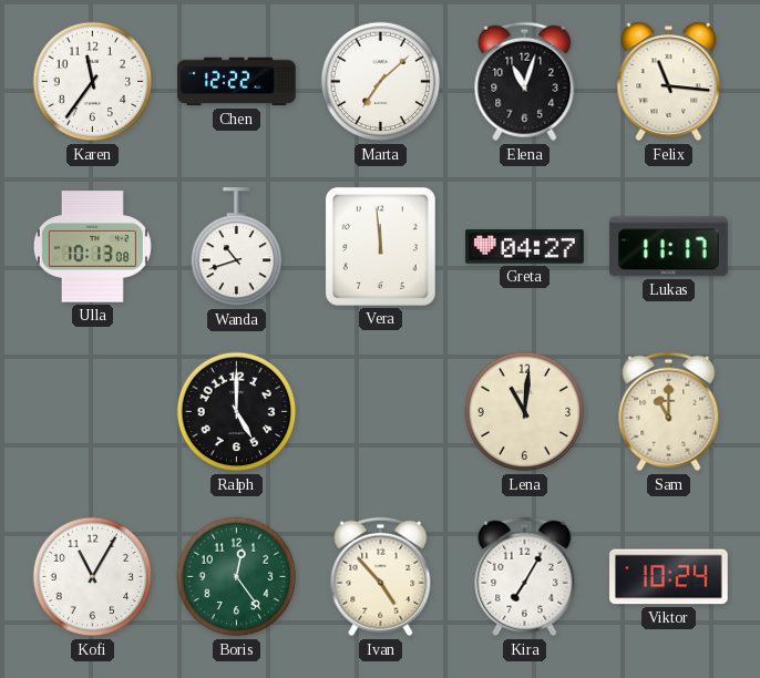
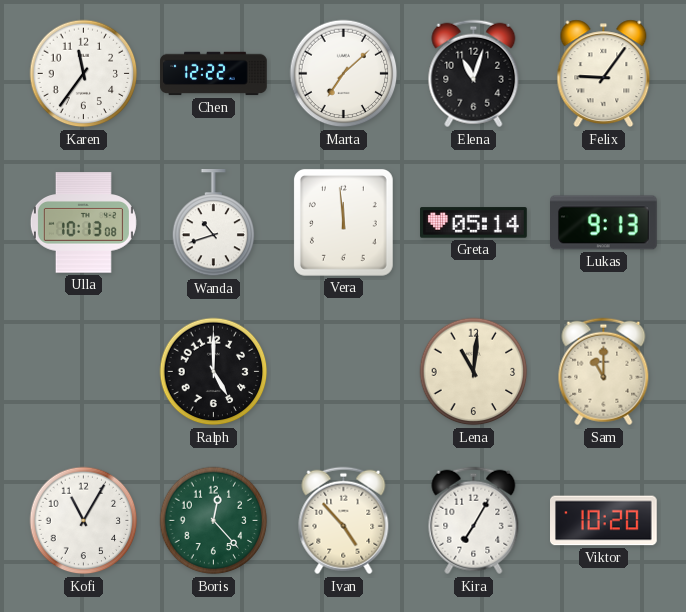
Felix: 11:16 -> 9:06
Greta: 04:27 -> 05:14
Lukas: 11:17 -> 9:13
Boris: 12:24 -> 12:23
Viktor: 10:24 -> 10:20
